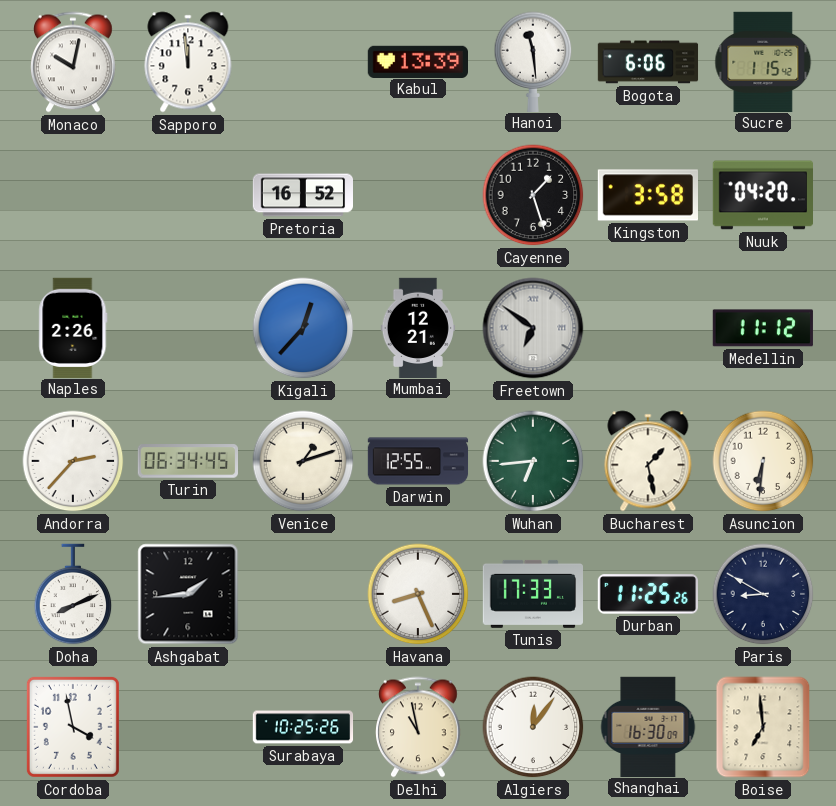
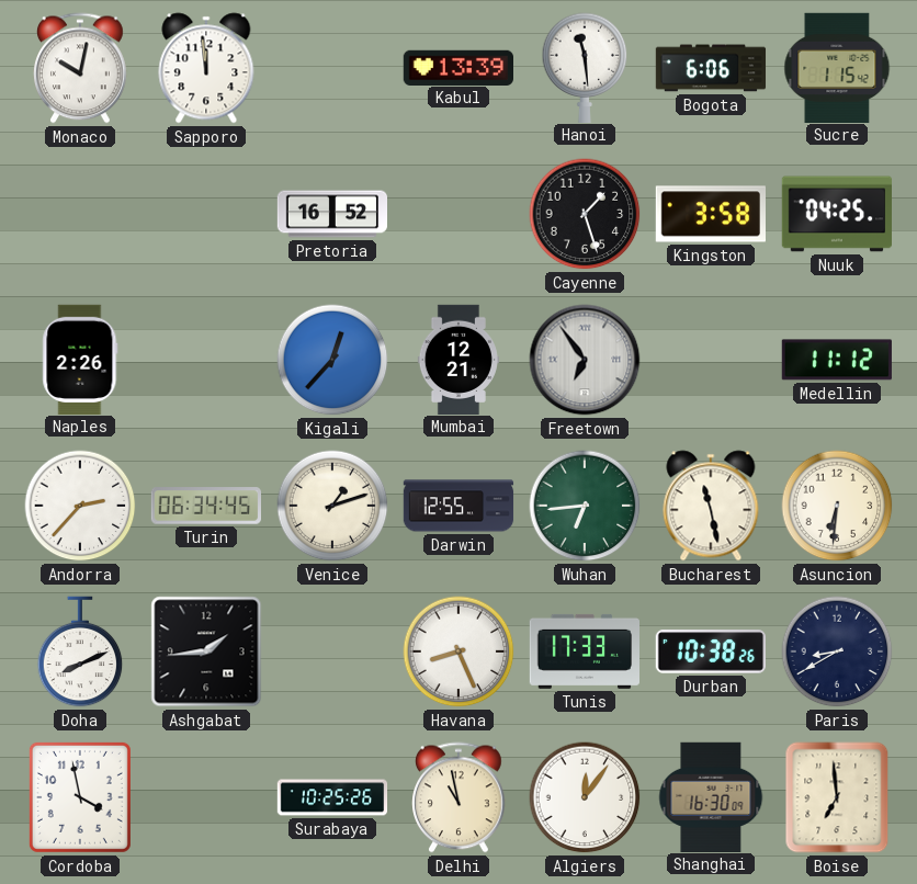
Nuuk: 04:20 -> 04:25
Freetown: 6:51 -> 6:54
Bucharest: 1:28 -> 11:28
Durban: 11:25 -> 10:38
Paris: 8:50 -> 8:40
